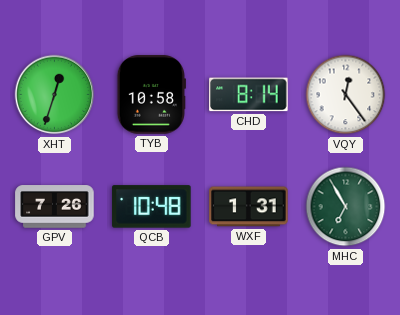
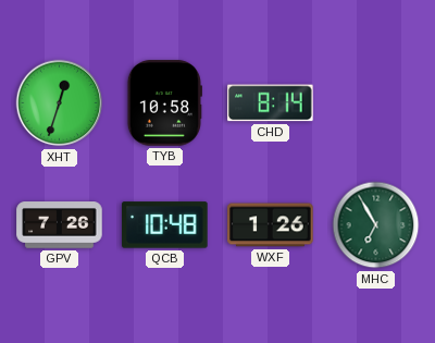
VQY: 12:24 -> none
WXF: 1:31 -> 1:26
